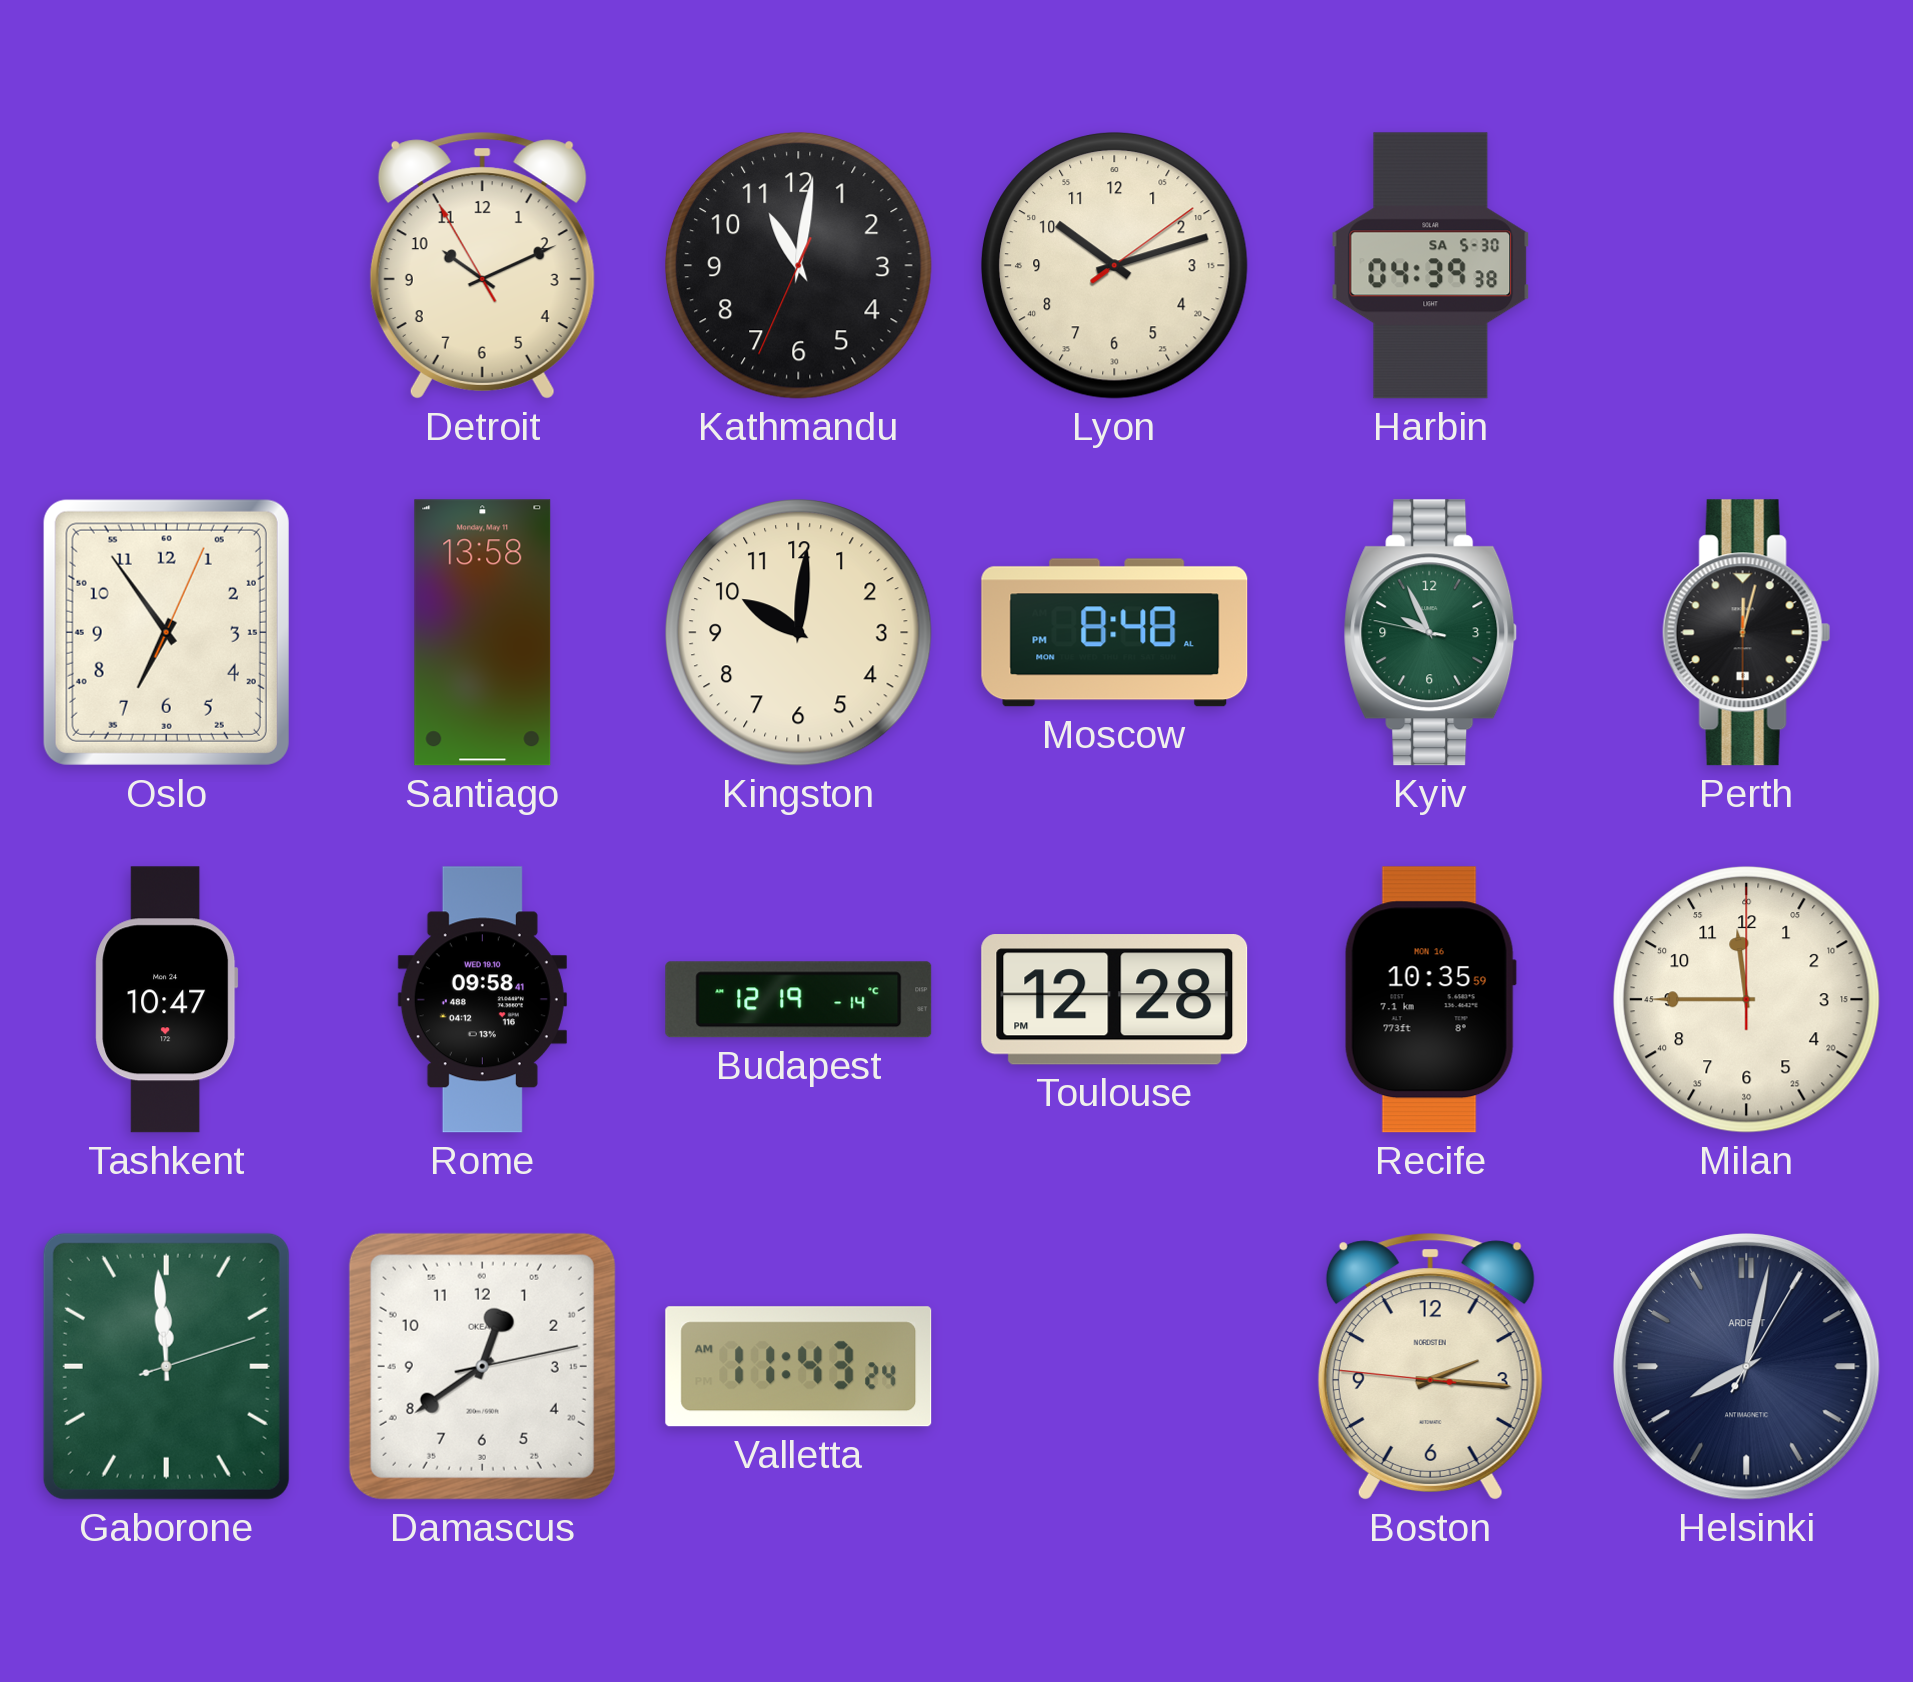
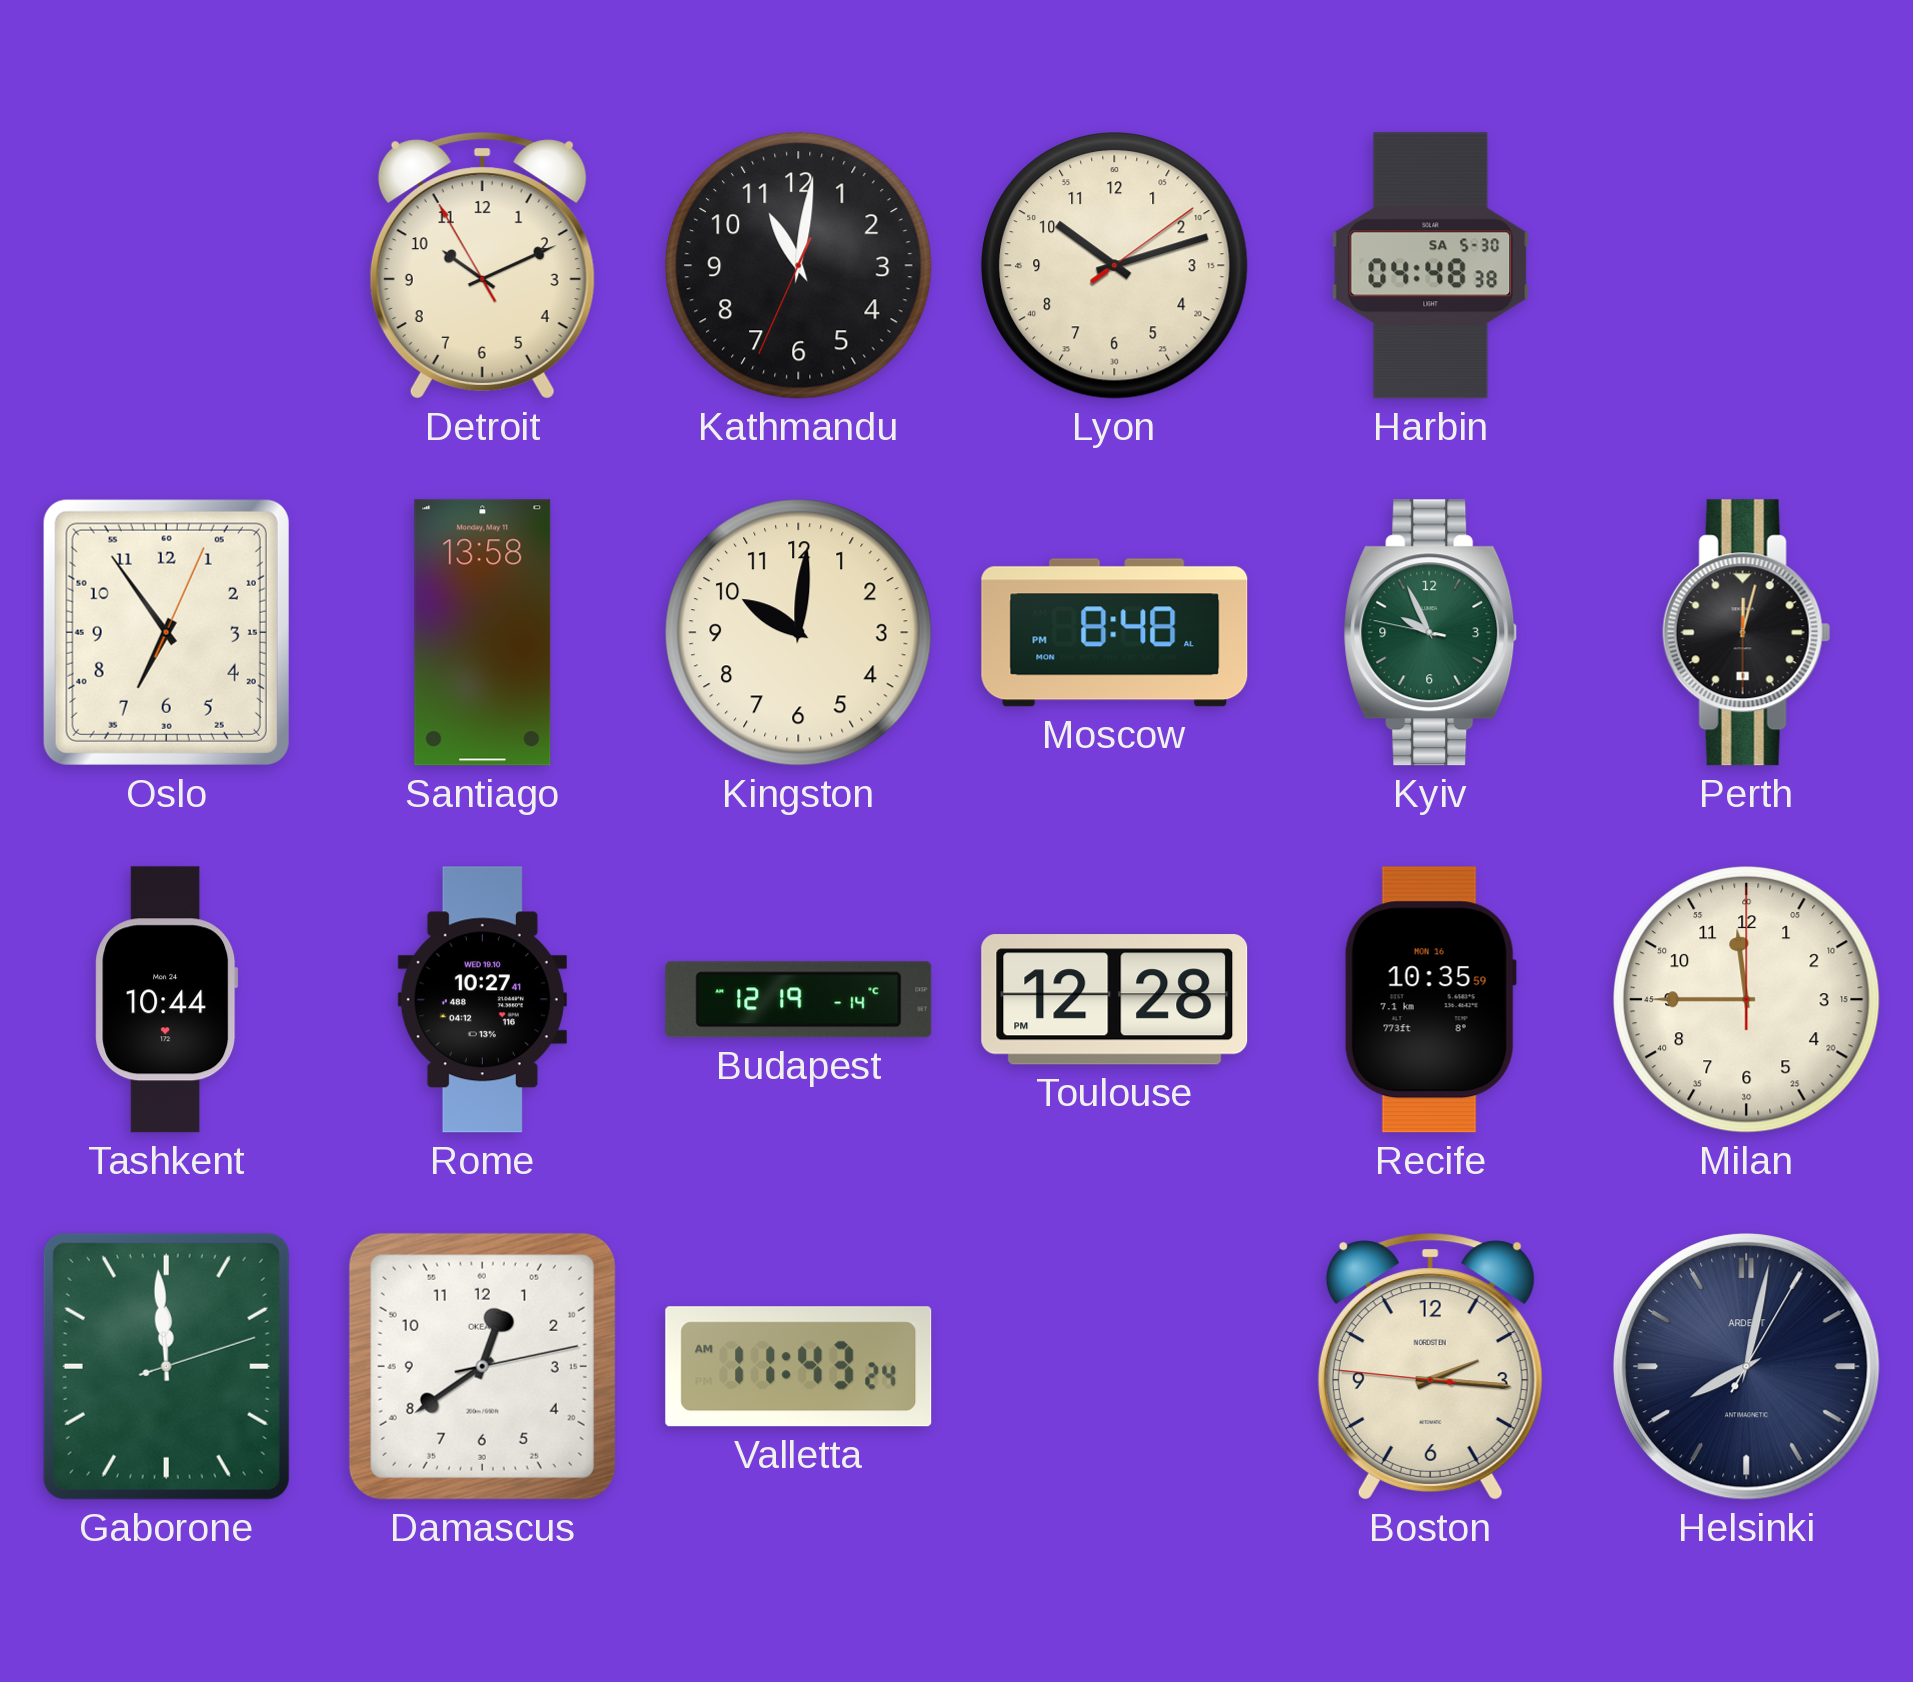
Harbin: 04:39 -> 04:48
Tashkent: 10:47 -> 10:44
Rome: 09:58 -> 10:27
